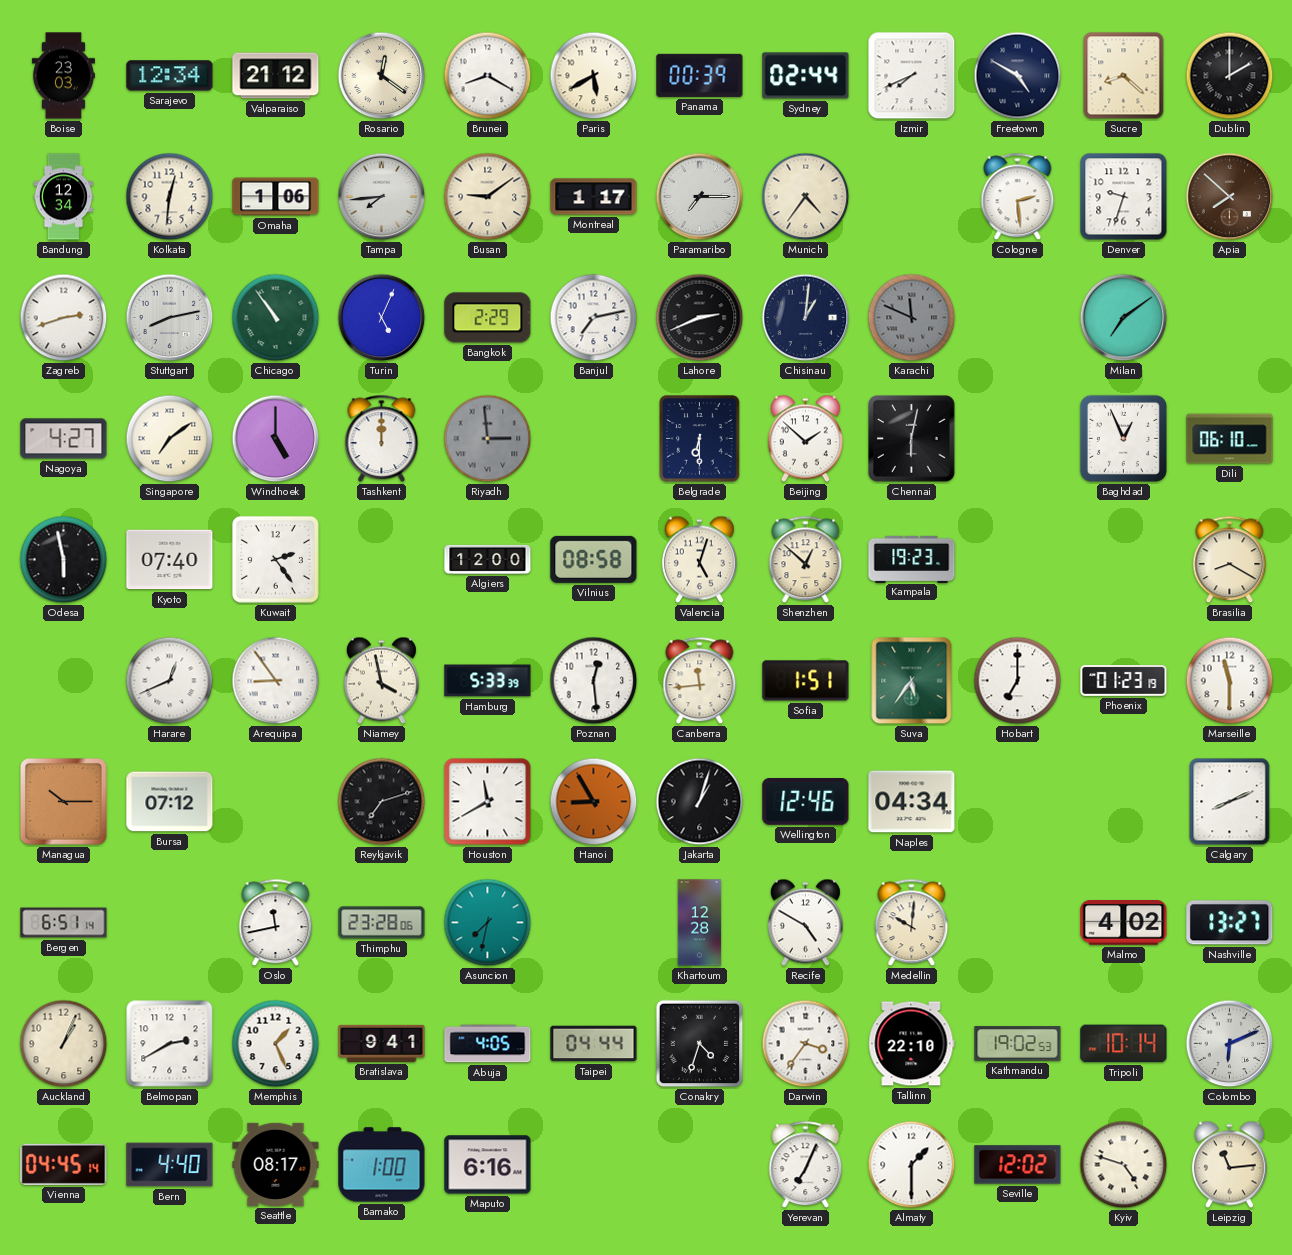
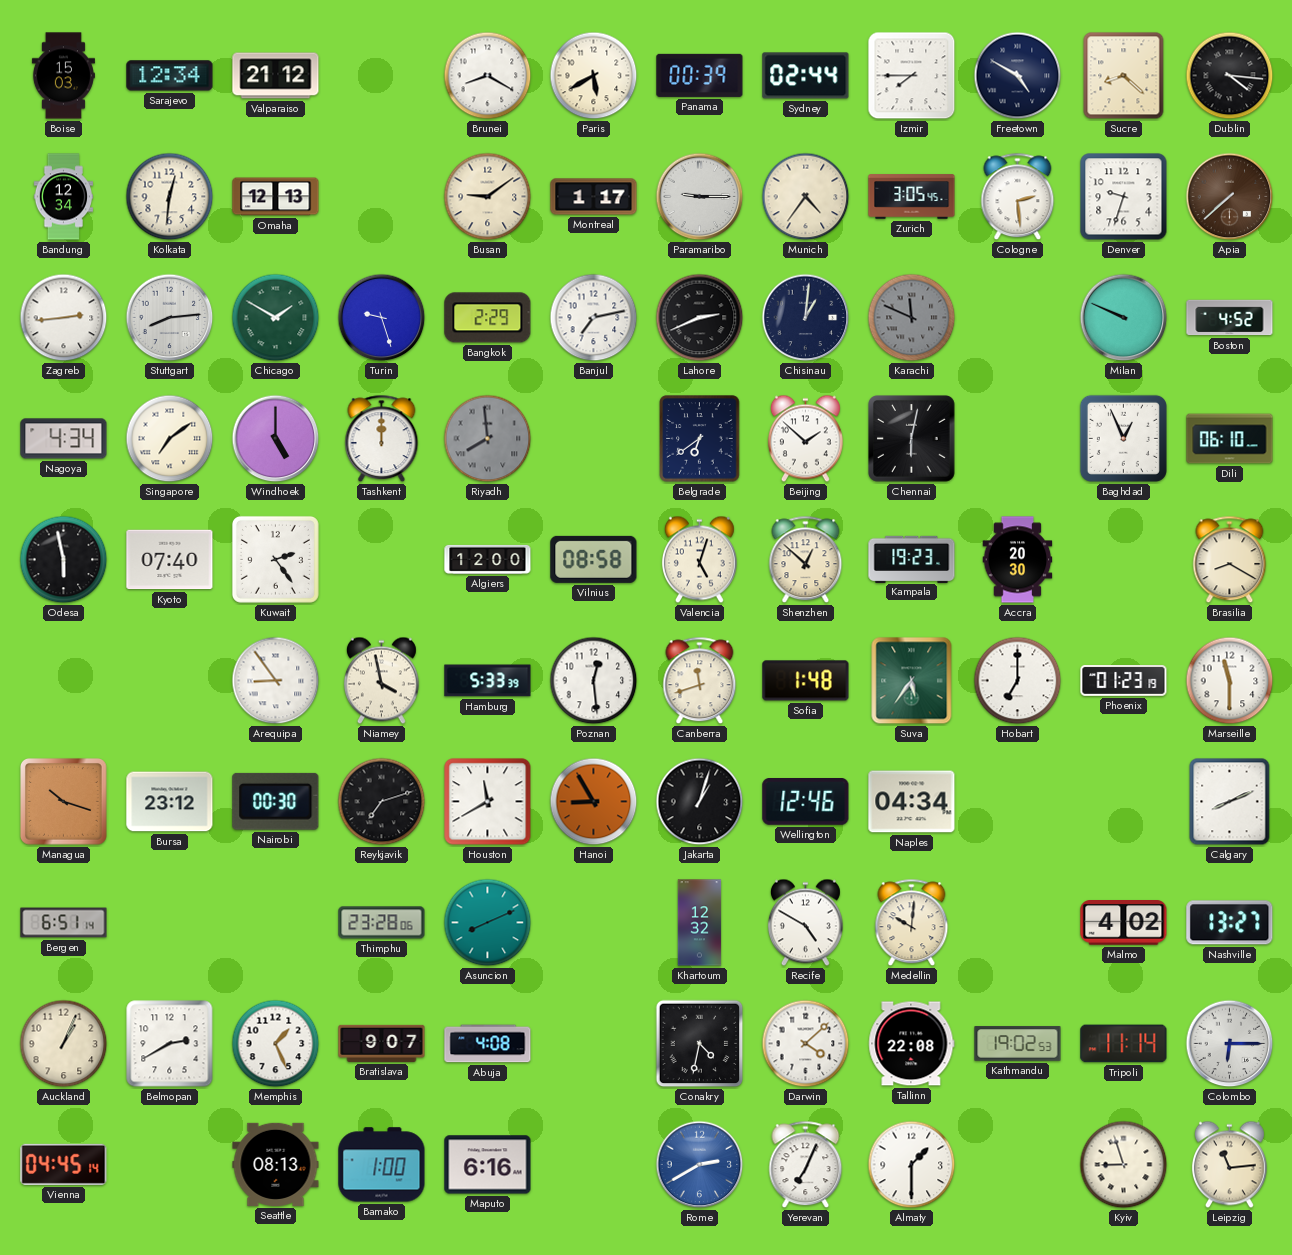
Boise: 23:03 -> 15:03
Rosario: 12:21 -> none
Izmir: 7:41 -> 7:45
Dublin: 2:00 -> 4:16
Omaha: 1:06 -> 12:13
Tampa: 7:44 -> none
Paramaribo: 7:15 -> 9:15
Zurich: none -> 3:05
Apia: 7:52 -> 7:38
Zagreb: 2:42 -> 2:44
Stuttgart: 8:13 -> 8:14
Chicago: 10:54 -> 1:50
Turin: 5:04 -> 9:27
Milan: 7:09 -> 9:49
Boston: none -> 4:52
Nagoya: 4:27 -> 4:34
Riyadh: 2:59 -> 7:59
Belgrade: 6:30 -> 6:39
Accra: none -> 20:30
Harare: 12:41 -> none
Canberra: 11:44 -> 11:42
Sofia: 1:51 -> 1:48
Managua: 10:15 -> 10:18
Bursa: 07:12 -> 23:12
Nairobi: none -> 00:30
Oslo: 11:43 -> none
Asuncion: 7:32 -> 8:11
Khartoum: 12:28 -> 12:32
Bratislava: 9:41 -> 9:07
Abuja: 4:05 -> 4:08
Taipei: 04:44 -> none
Conakry: 4:33 -> 4:32
Darwin: 3:36 -> 4:08
Tallinn: 22:10 -> 22:08
Tripoli: 10:14 -> 11:14
Colombo: 6:11 -> 6:15
Bern: 4:40 -> none
Seattle: 08:17 -> 08:13
Rome: none -> 2:40
Seville: 12:02 -> none
Kyiv: 4:48 -> 8:57
